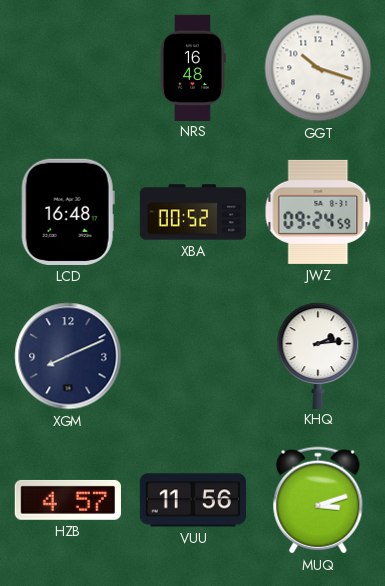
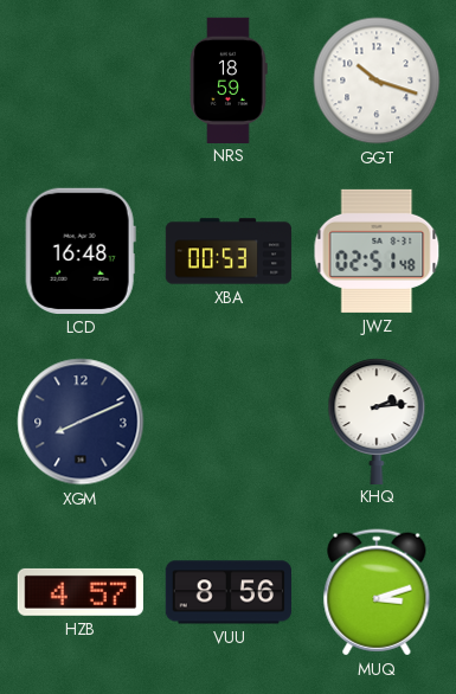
NRS: 16:48 -> 18:59
XBA: 00:52 -> 00:53
JWZ: 09:24 -> 02:51
VUU: 11:56 -> 8:56
